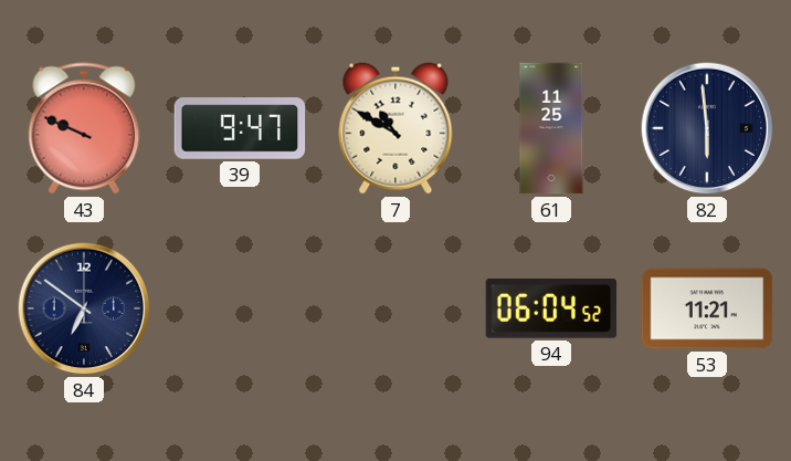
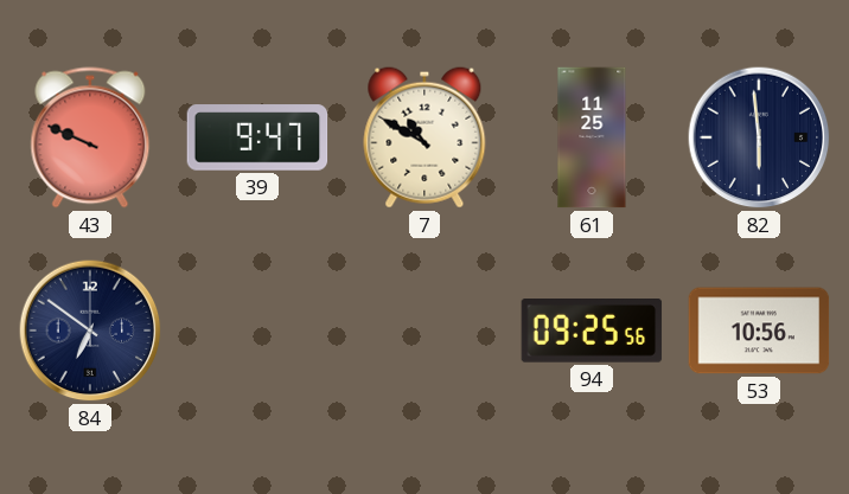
94: 06:04 -> 09:25
53: 11:21 -> 10:56
